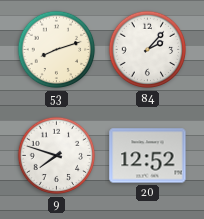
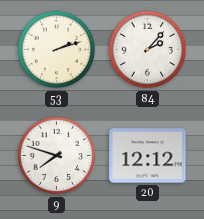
53: 8:12 -> 2:12
20: 12:52 -> 12:12
